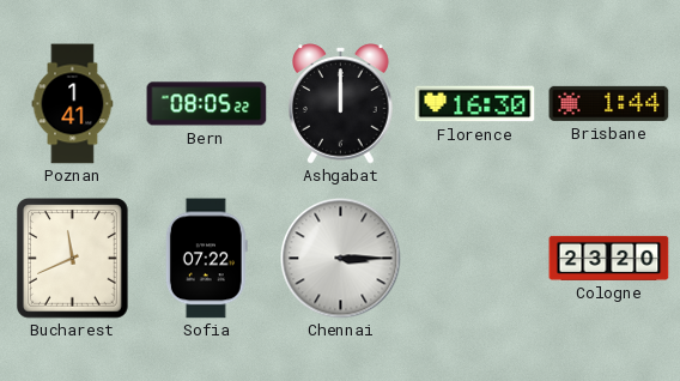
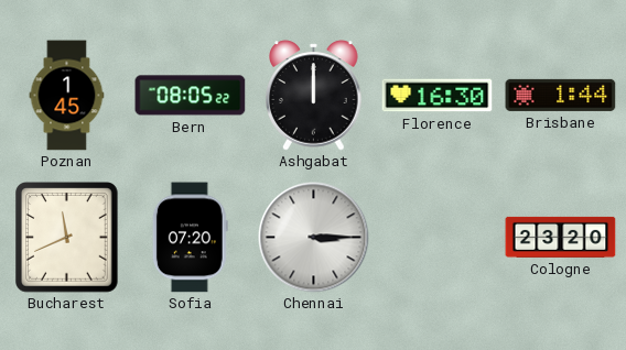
Poznan: 1:41 -> 1:45
Sofia: 07:22 -> 07:20
